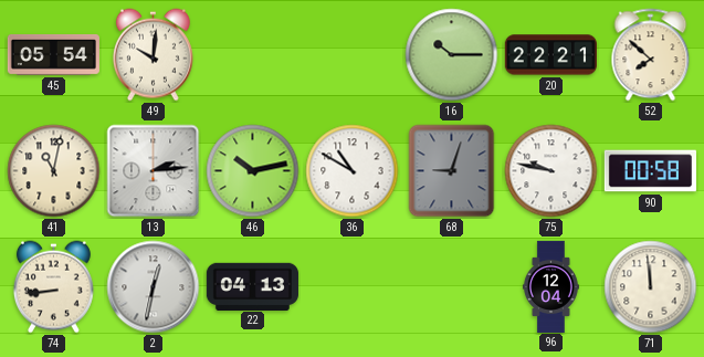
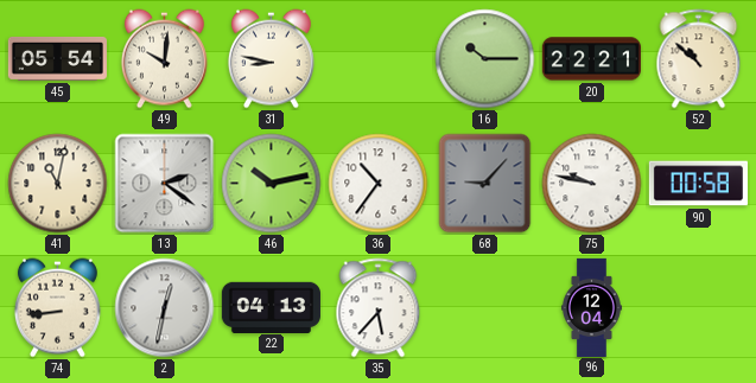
31: none -> 8:47
52: 7:52 -> 10:52
13: 2:14 -> 2:21
36: 10:50 -> 10:36
68: 9:03 -> 9:07
35: none -> 5:37
71: 11:59 -> none
